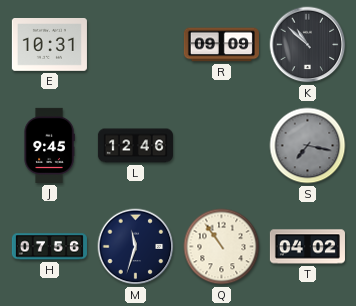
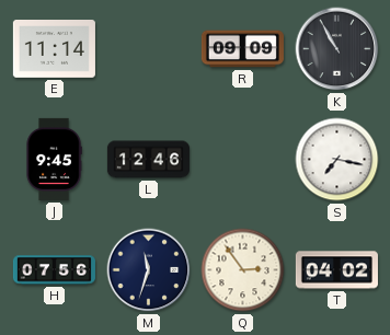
E: 10:31 -> 11:14
K: 10:52 -> 10:55
S dial: grey -> white
Q: 10:54 -> 2:54
